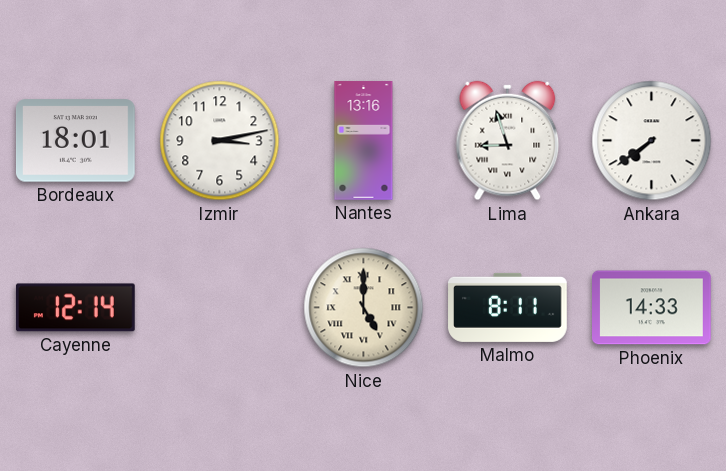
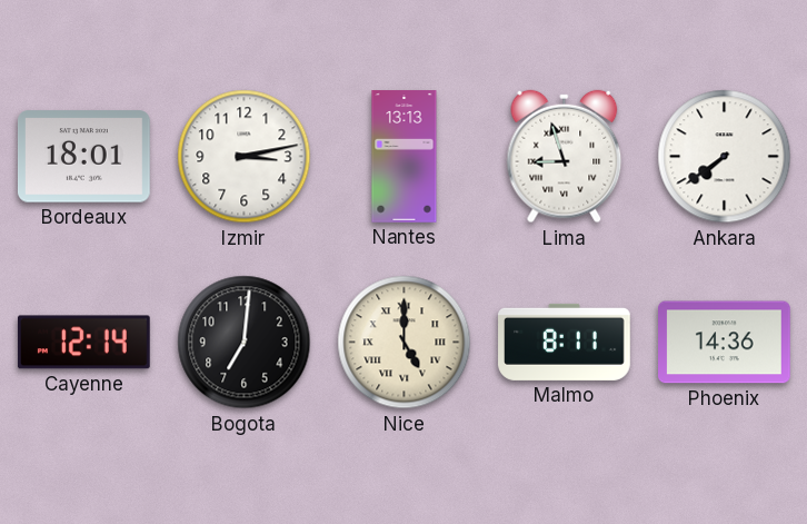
Nantes: 13:16 -> 13:13
Bogota: none -> 7:01
Phoenix: 14:33 -> 14:36
